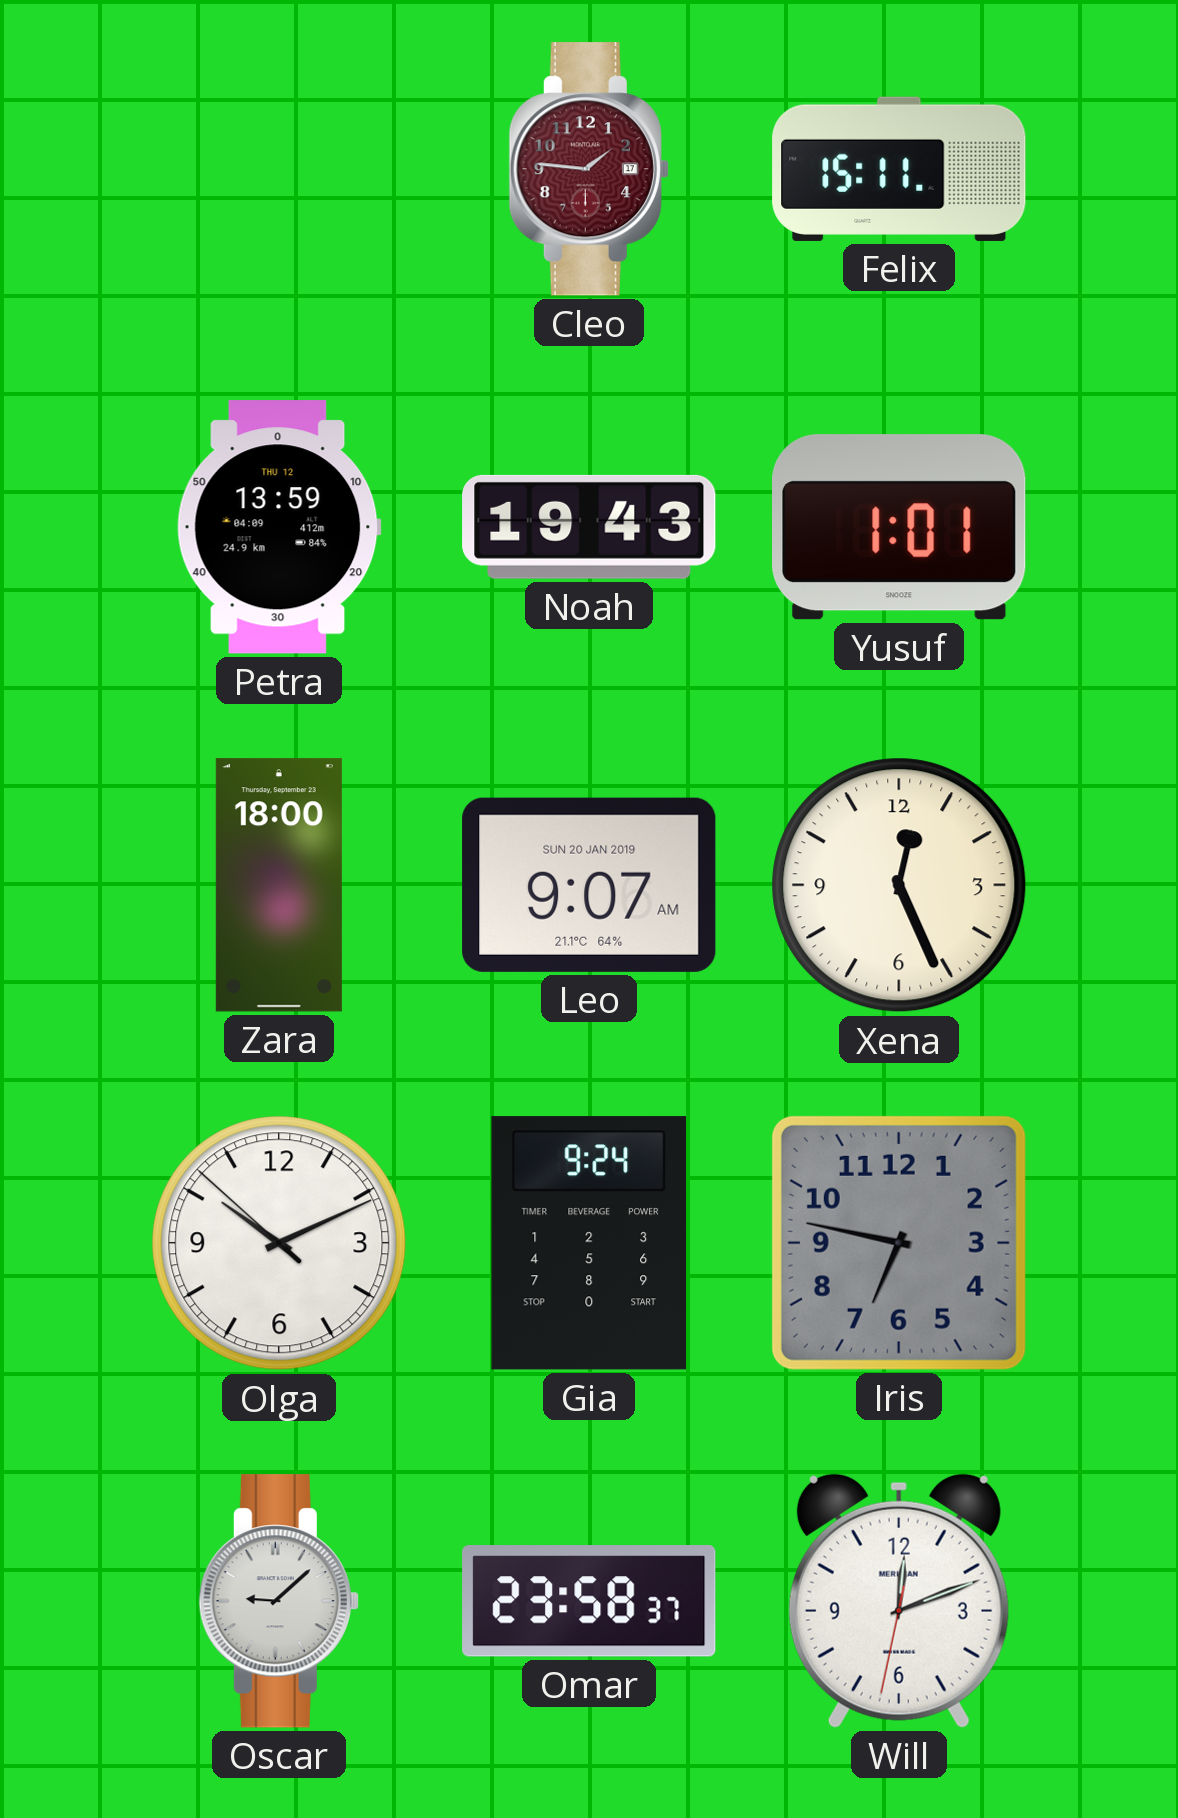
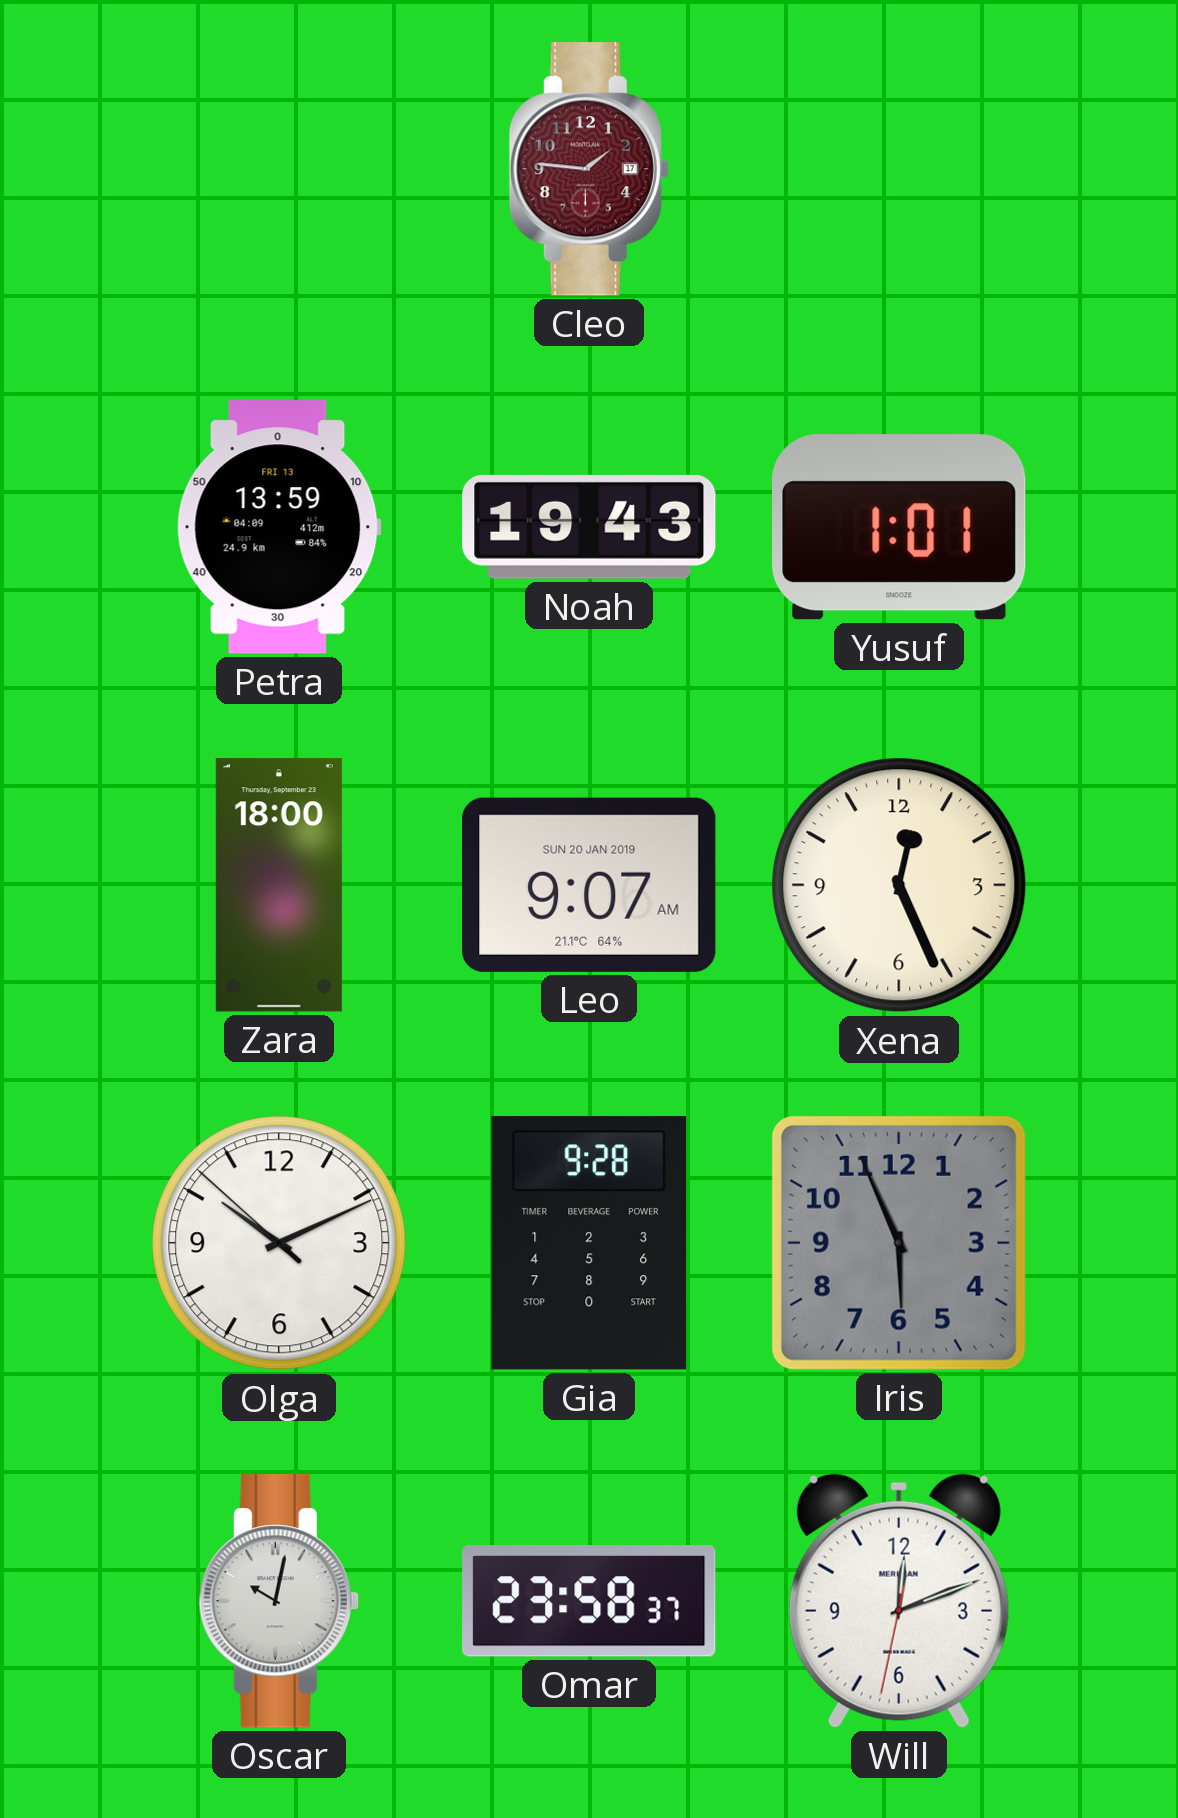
Felix: 15:11 -> none
Petra date: THU 12 -> FRI 13
Gia: 9:24 -> 9:28
Iris: 6:47 -> 5:56
Oscar: 9:08 -> 10:02
